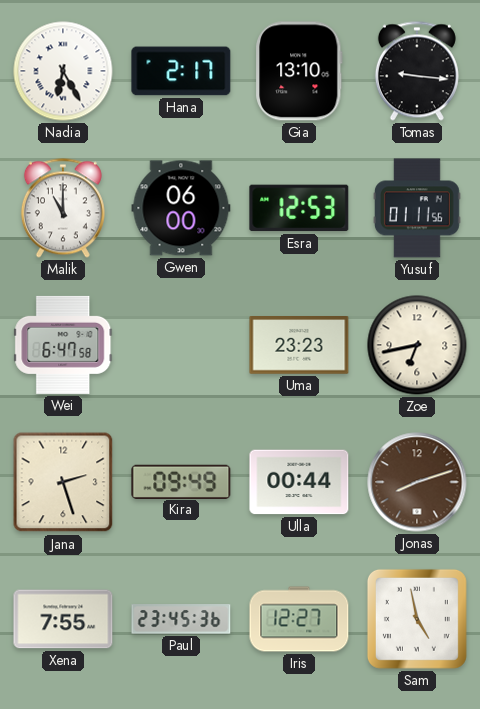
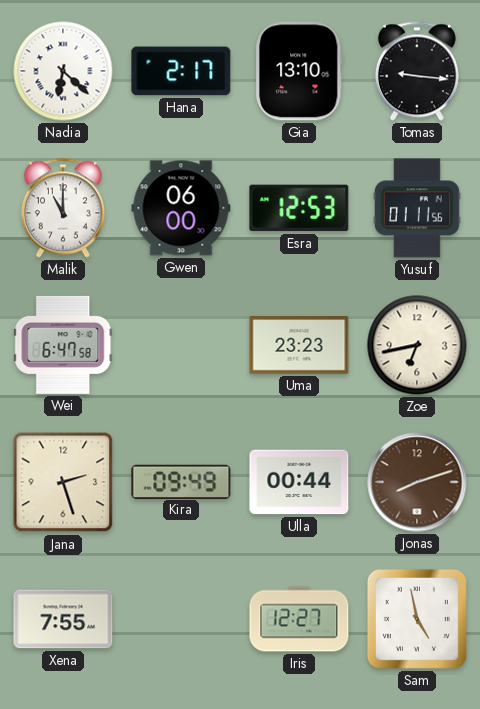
Nadia: 6:25 -> 6:22
Paul: 23:45 -> none
